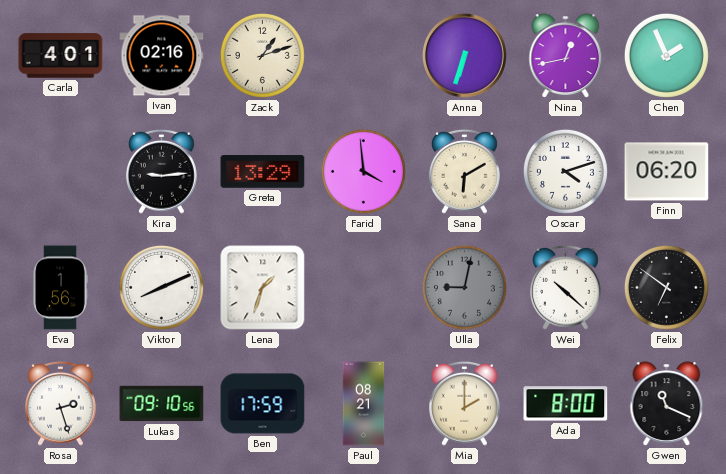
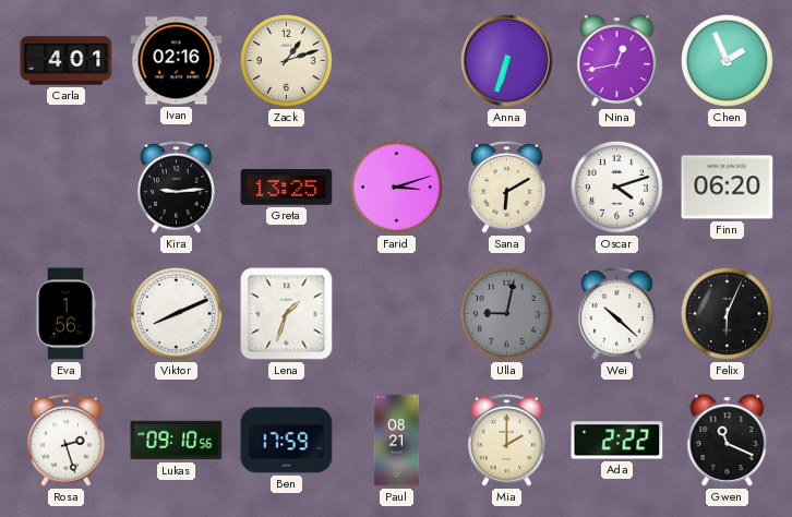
Greta: 13:29 -> 13:25
Farid: 3:59 -> 3:12
Felix: 6:51 -> 6:04
Ada: 8:00 -> 2:22
